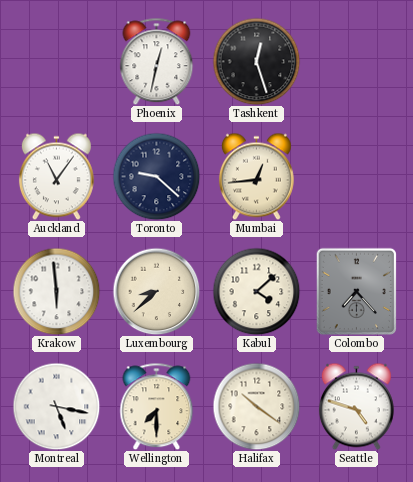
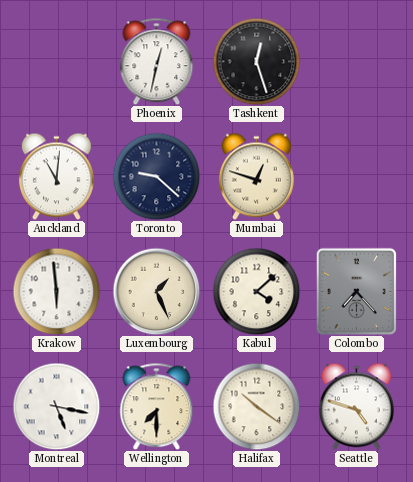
Auckland: 11:06 -> 11:01
Mumbai: 12:44 -> 12:48
Luxembourg: 8:38 -> 1:26
